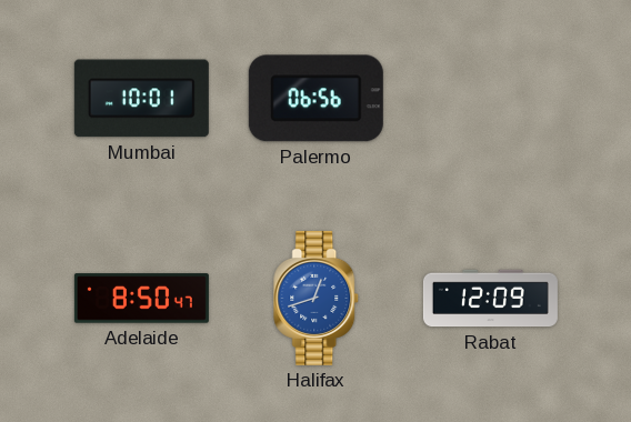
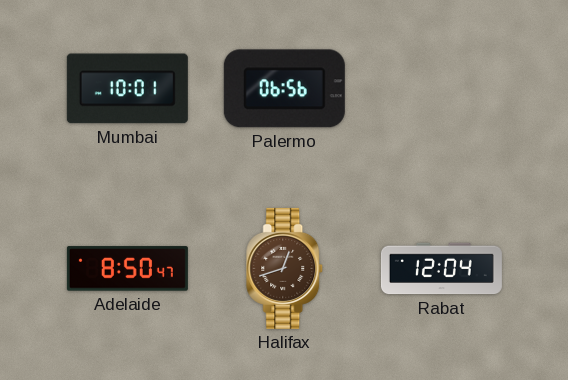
Halifax dial: blue -> brown
Rabat: 12:09 -> 12:04
